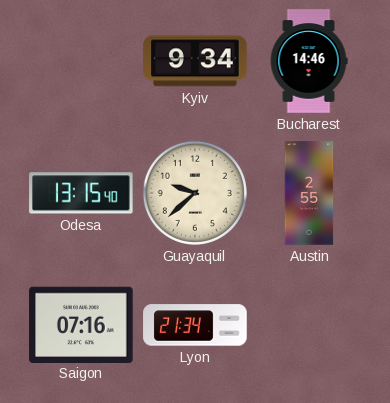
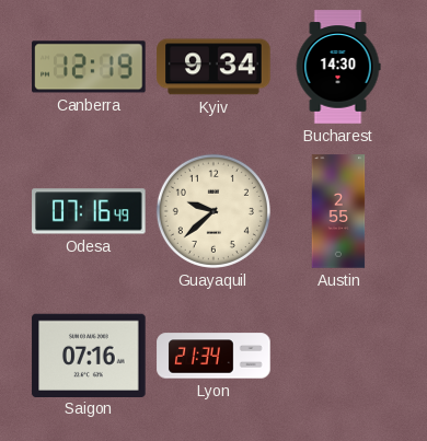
Canberra: none -> 12:19
Bucharest: 14:46 -> 14:30
Odesa: 13:15 -> 07:16
